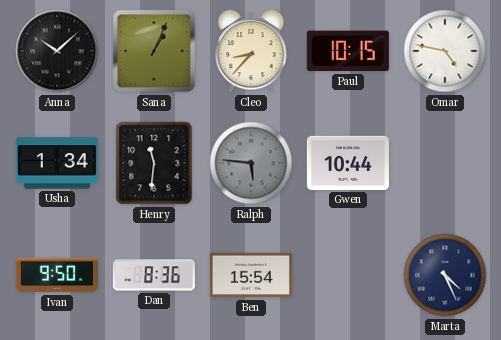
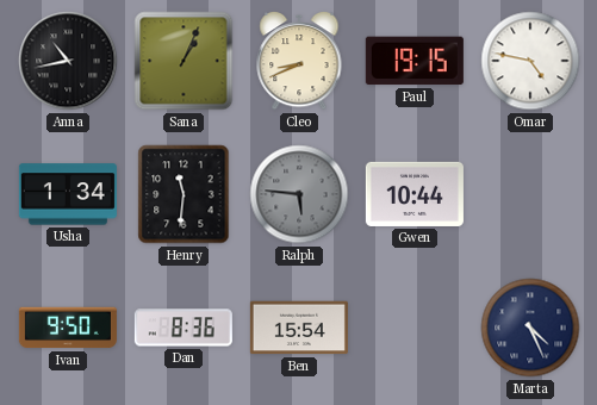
Anna: 10:08 -> 10:43
Cleo: 8:37 -> 8:41
Paul: 10:15 -> 19:15
